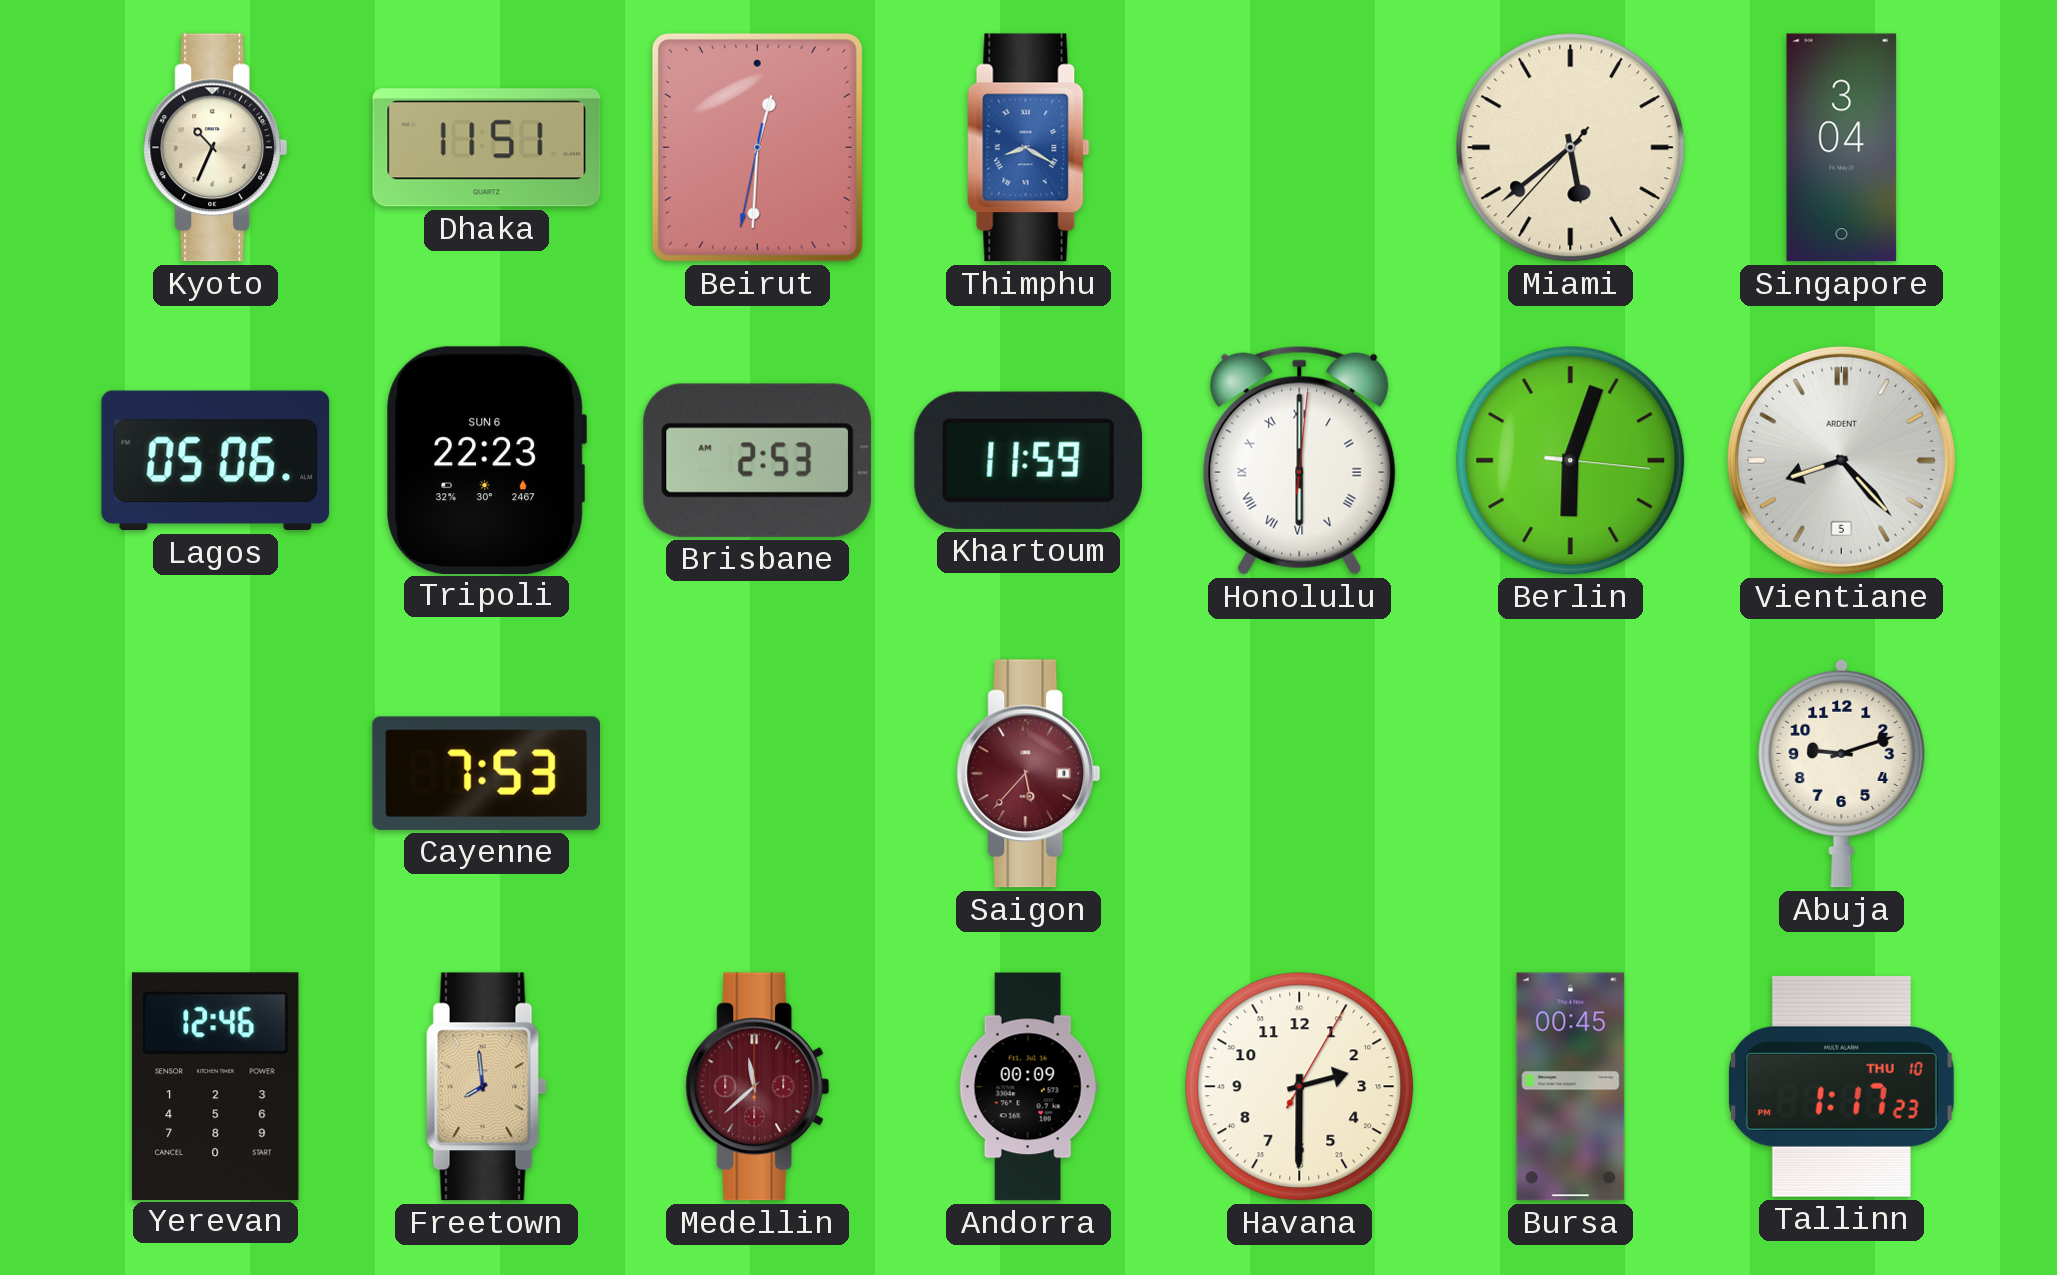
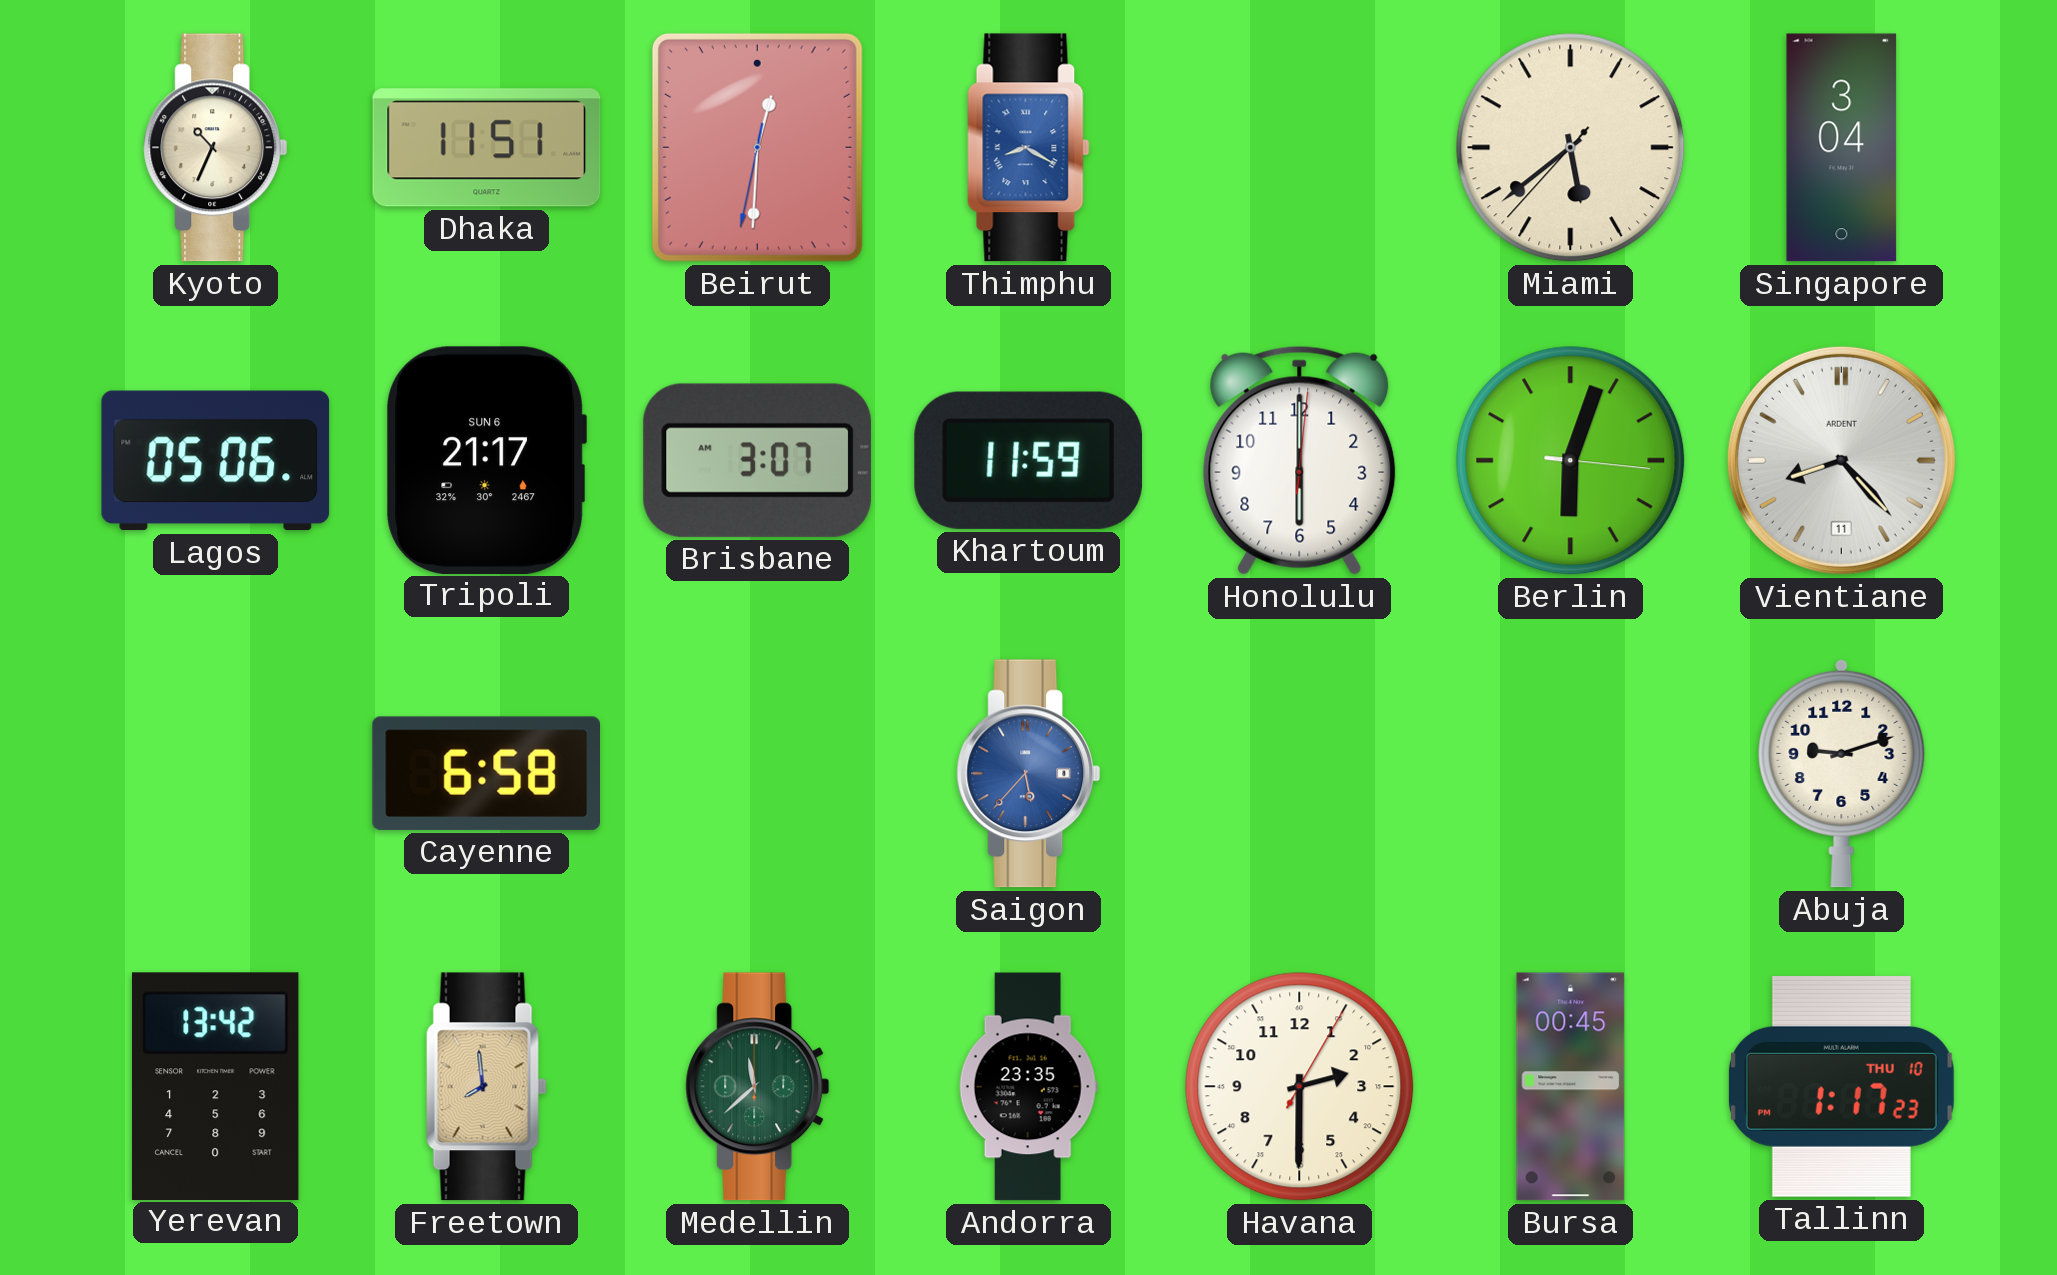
Tripoli: 22:23 -> 21:17
Brisbane: 2:53 -> 3:07
Honolulu numerals: Roman -> Arabic
Vientiane date: 5 -> 11
Cayenne: 7:53 -> 6:58
Saigon dial: burgundy -> blue
Yerevan: 12:46 -> 13:42
Medellin dial: burgundy -> green
Andorra: 00:09 -> 23:35
